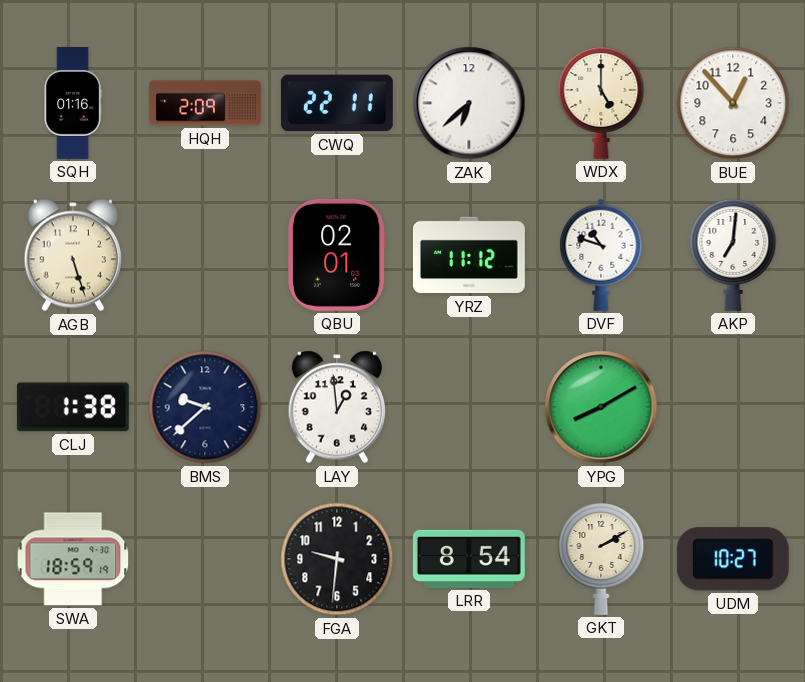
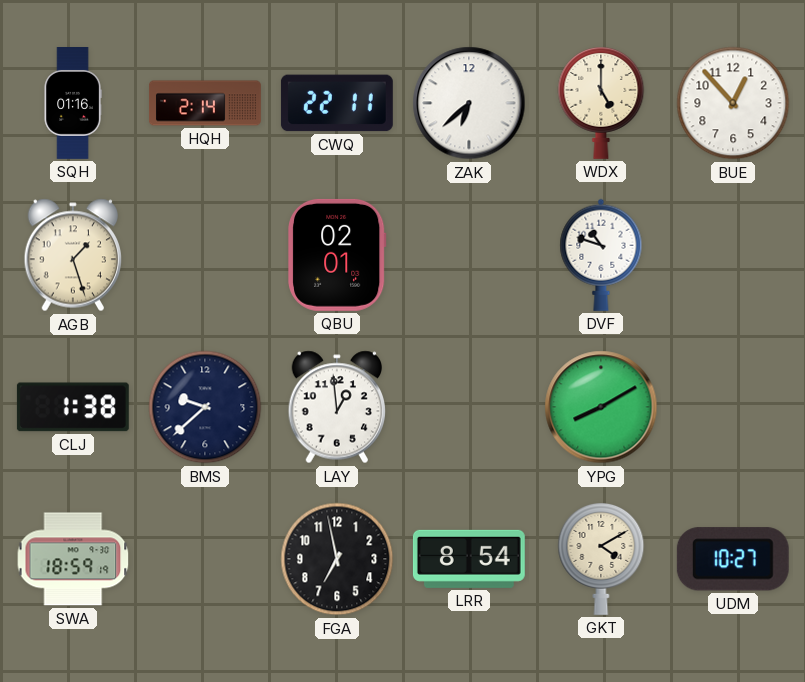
HQH: 2:09 -> 2:14
AGB: 5:27 -> 1:27
YRZ: 11:12 -> none
AKP: 7:01 -> none
FGA: 9:31 -> 6:58
GKT: 2:10 -> 4:10
